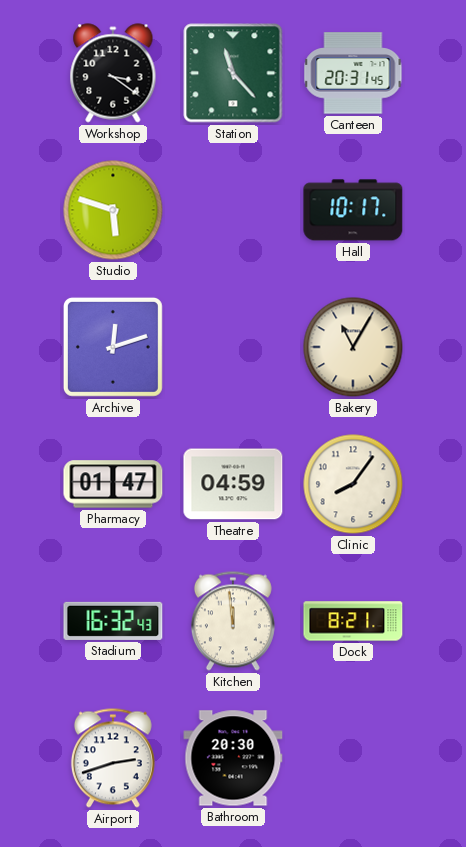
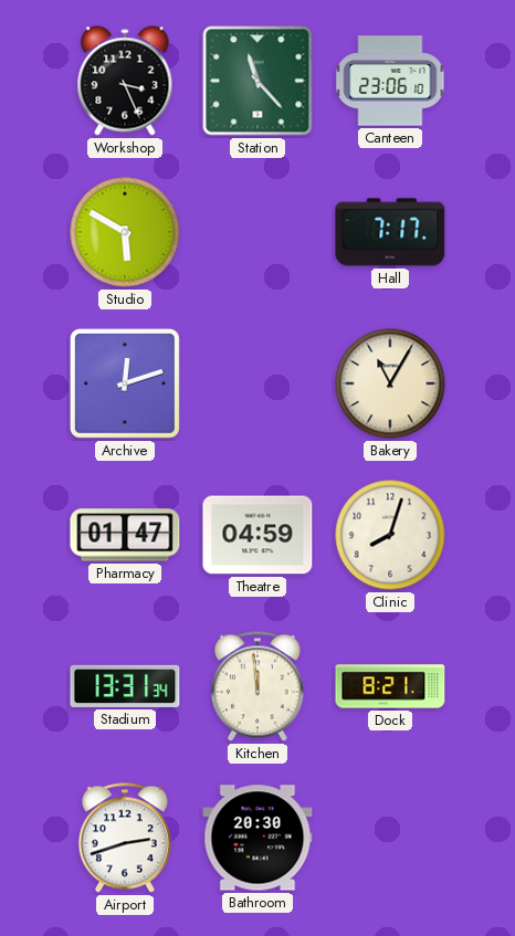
Workshop: 3:21 -> 3:26
Canteen: 20:31 -> 23:06
Studio: 5:48 -> 5:50
Hall: 10:17 -> 7:17
Clinic: 8:06 -> 8:03
Stadium: 16:32 -> 13:31
